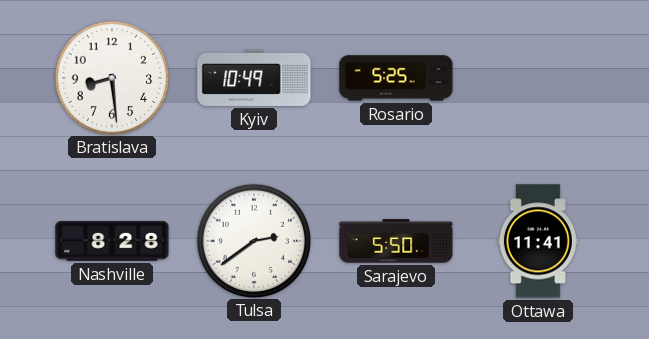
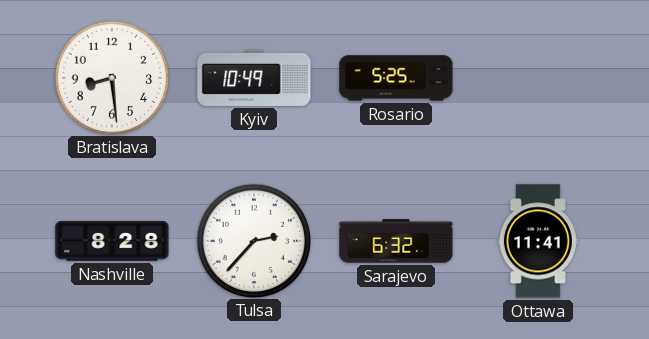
Tulsa: 2:39 -> 2:37
Sarajevo: 5:50 -> 6:32
